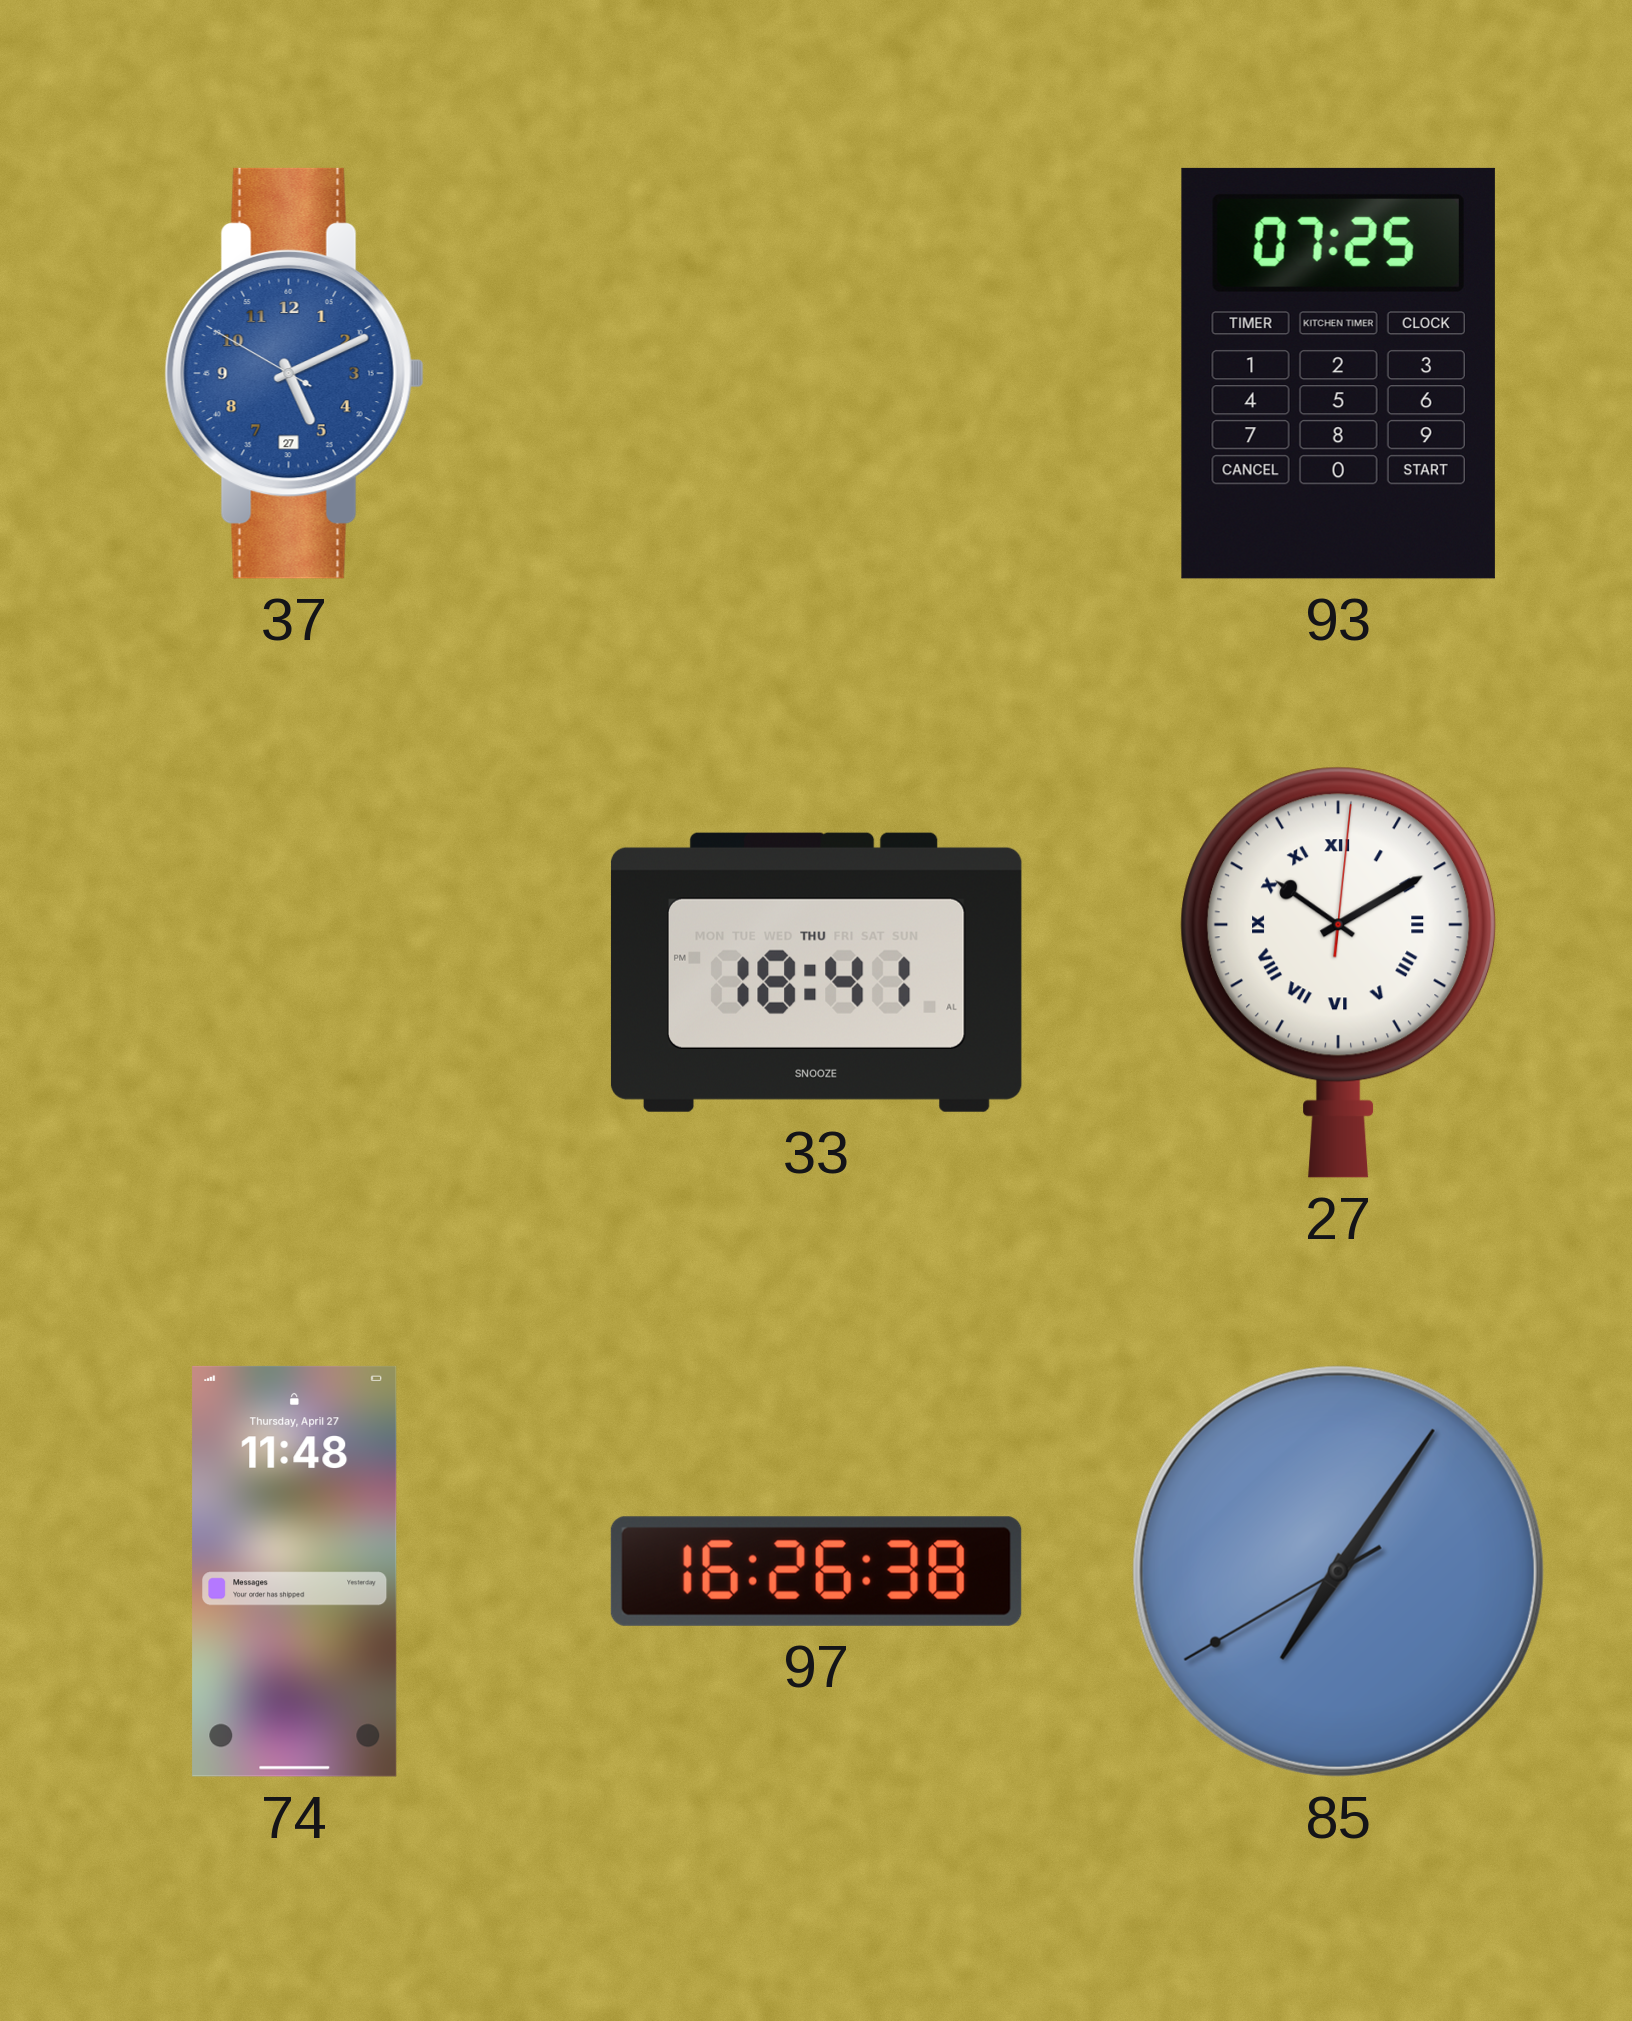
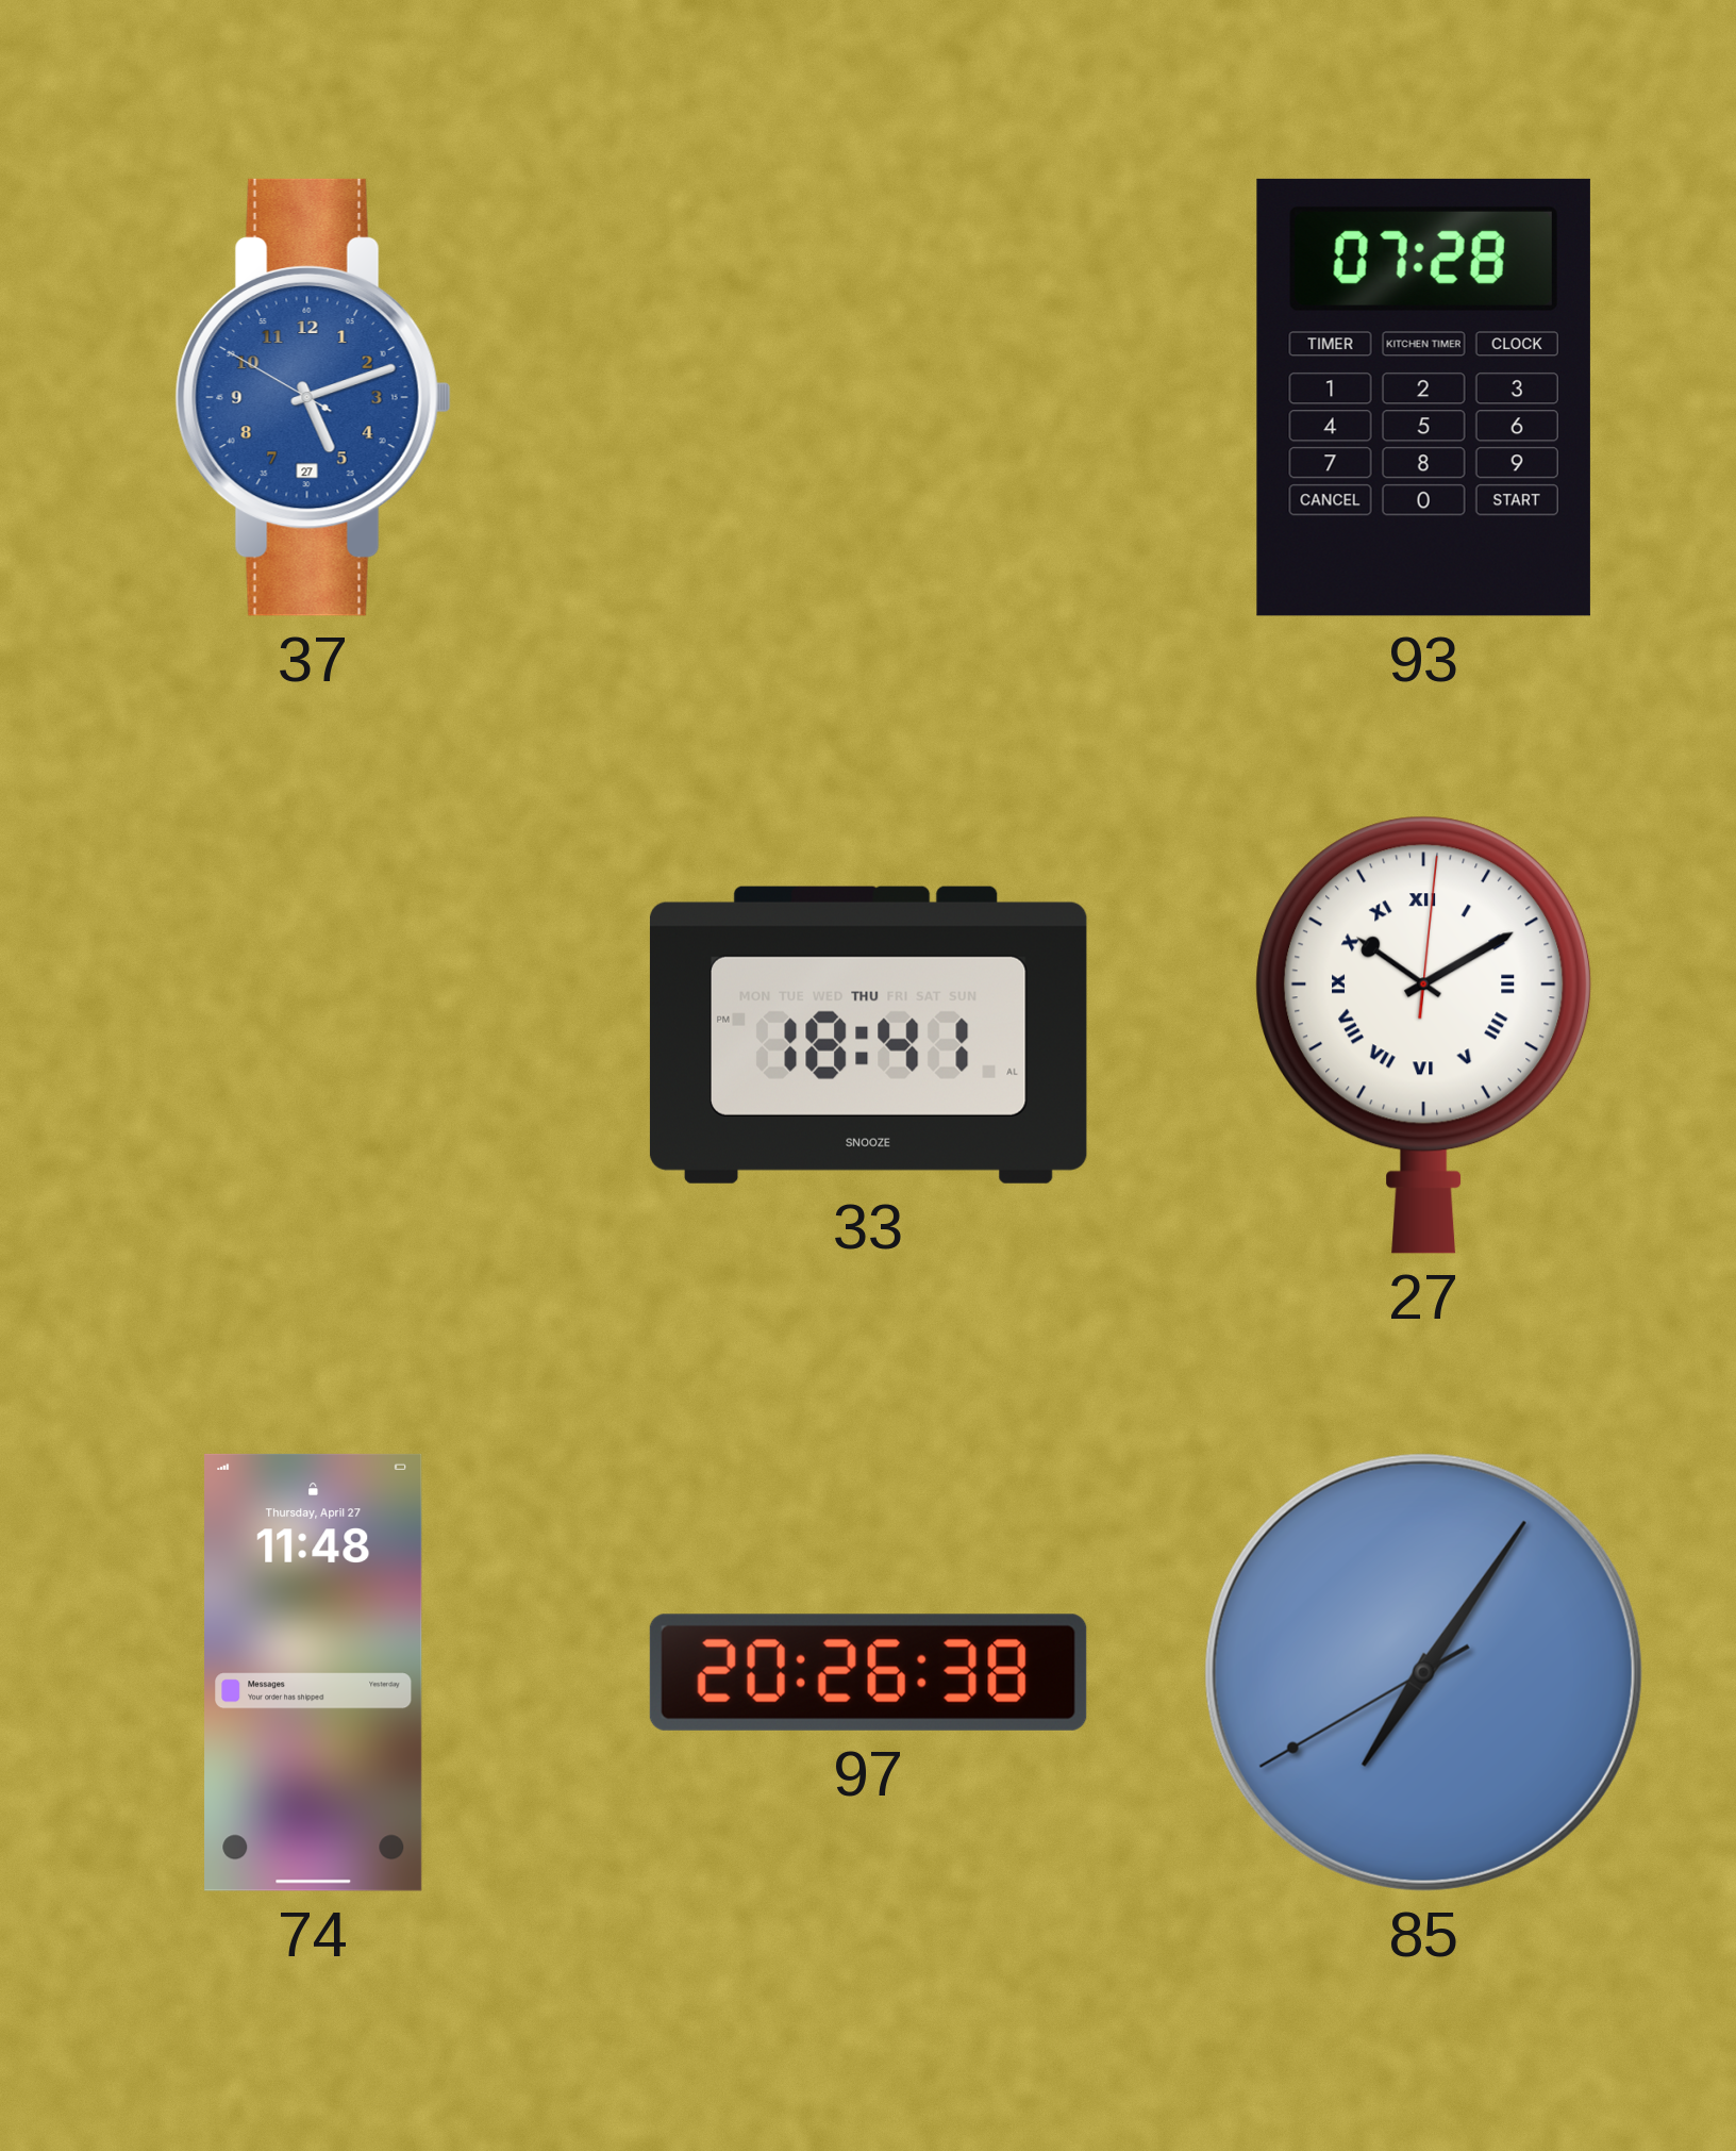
37: 5:10 -> 5:11
93: 07:25 -> 07:28
97: 16:26 -> 20:26
